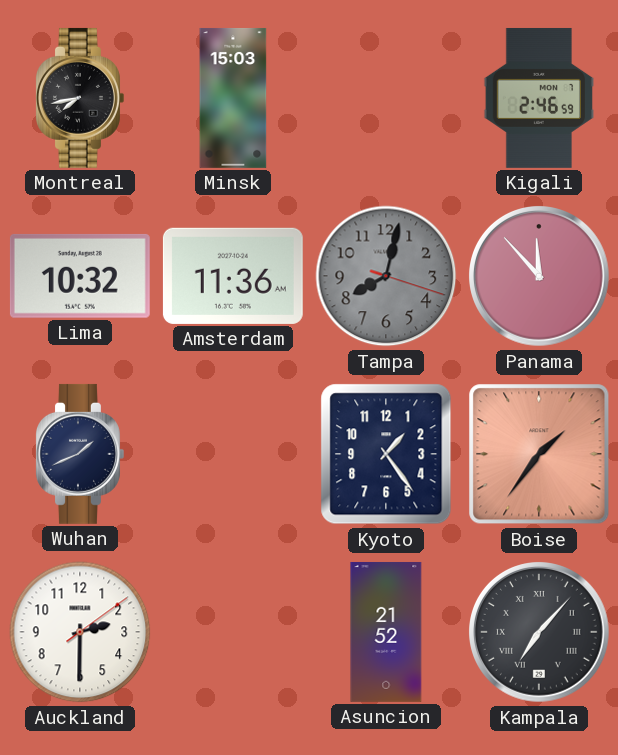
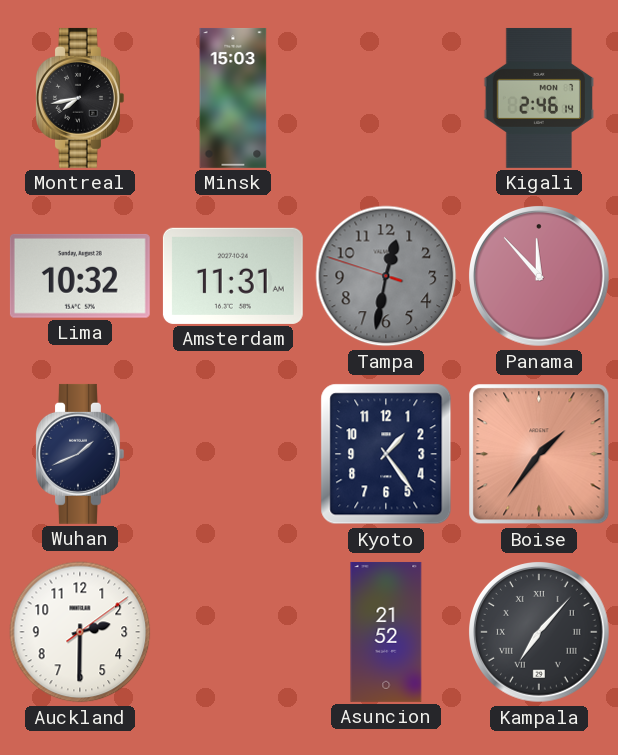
Kigali: 2:46:59 -> 2:46:14
Amsterdam: 11:36 -> 11:31
Tampa: 8:02 -> 12:31
